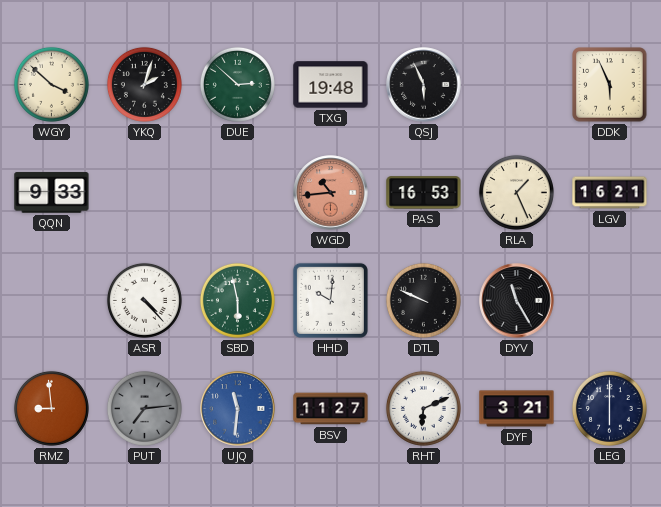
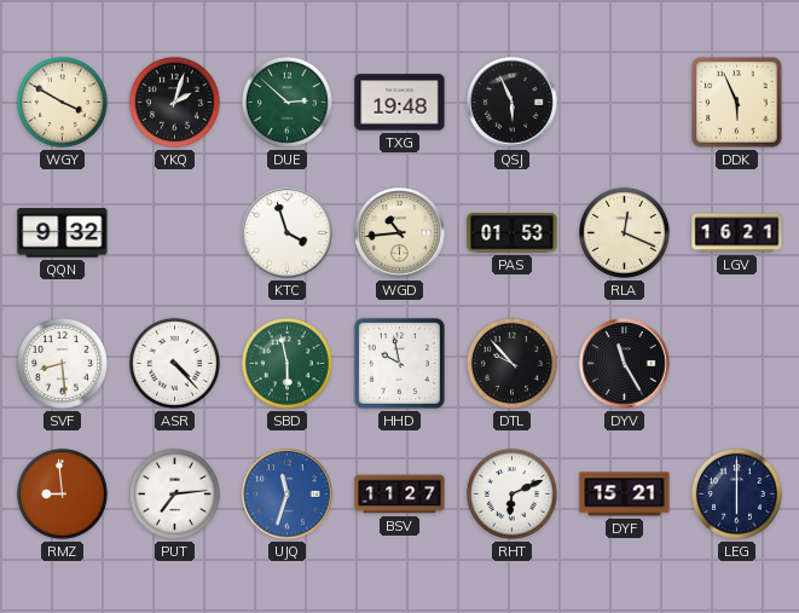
WGY: 3:52 -> 3:50
QQN: 9:33 -> 9:32
KTC: none -> 3:57
WGD dial: salmon -> cream
PAS: 16:53 -> 01:53
RLA: 1:26 -> 12:19
SVF: none -> 8:29
HHD: 10:01 -> 9:58
DTL: 9:49 -> 9:53
PUT dial: grey -> white
UJQ: 11:31 -> 11:33
DYF: 3:21 -> 15:21
